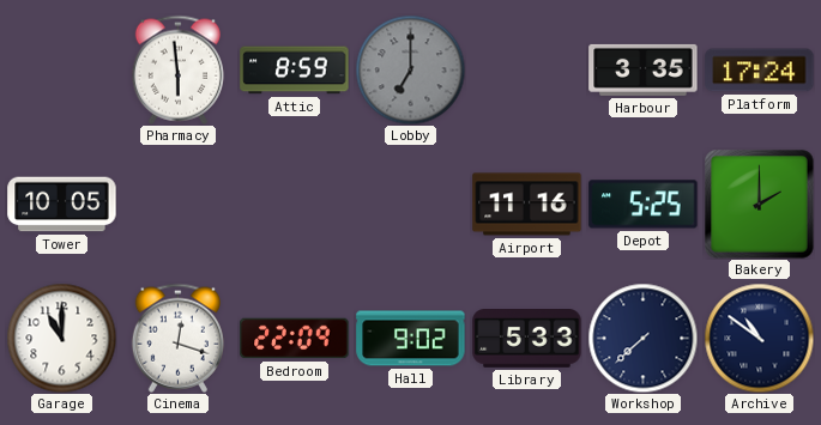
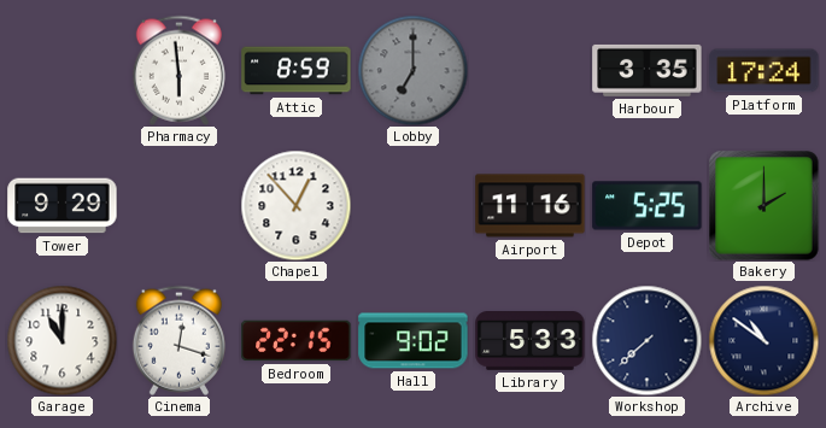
Tower: 10:05 -> 9:29
Chapel: none -> 12:53
Bedroom: 22:09 -> 22:15
